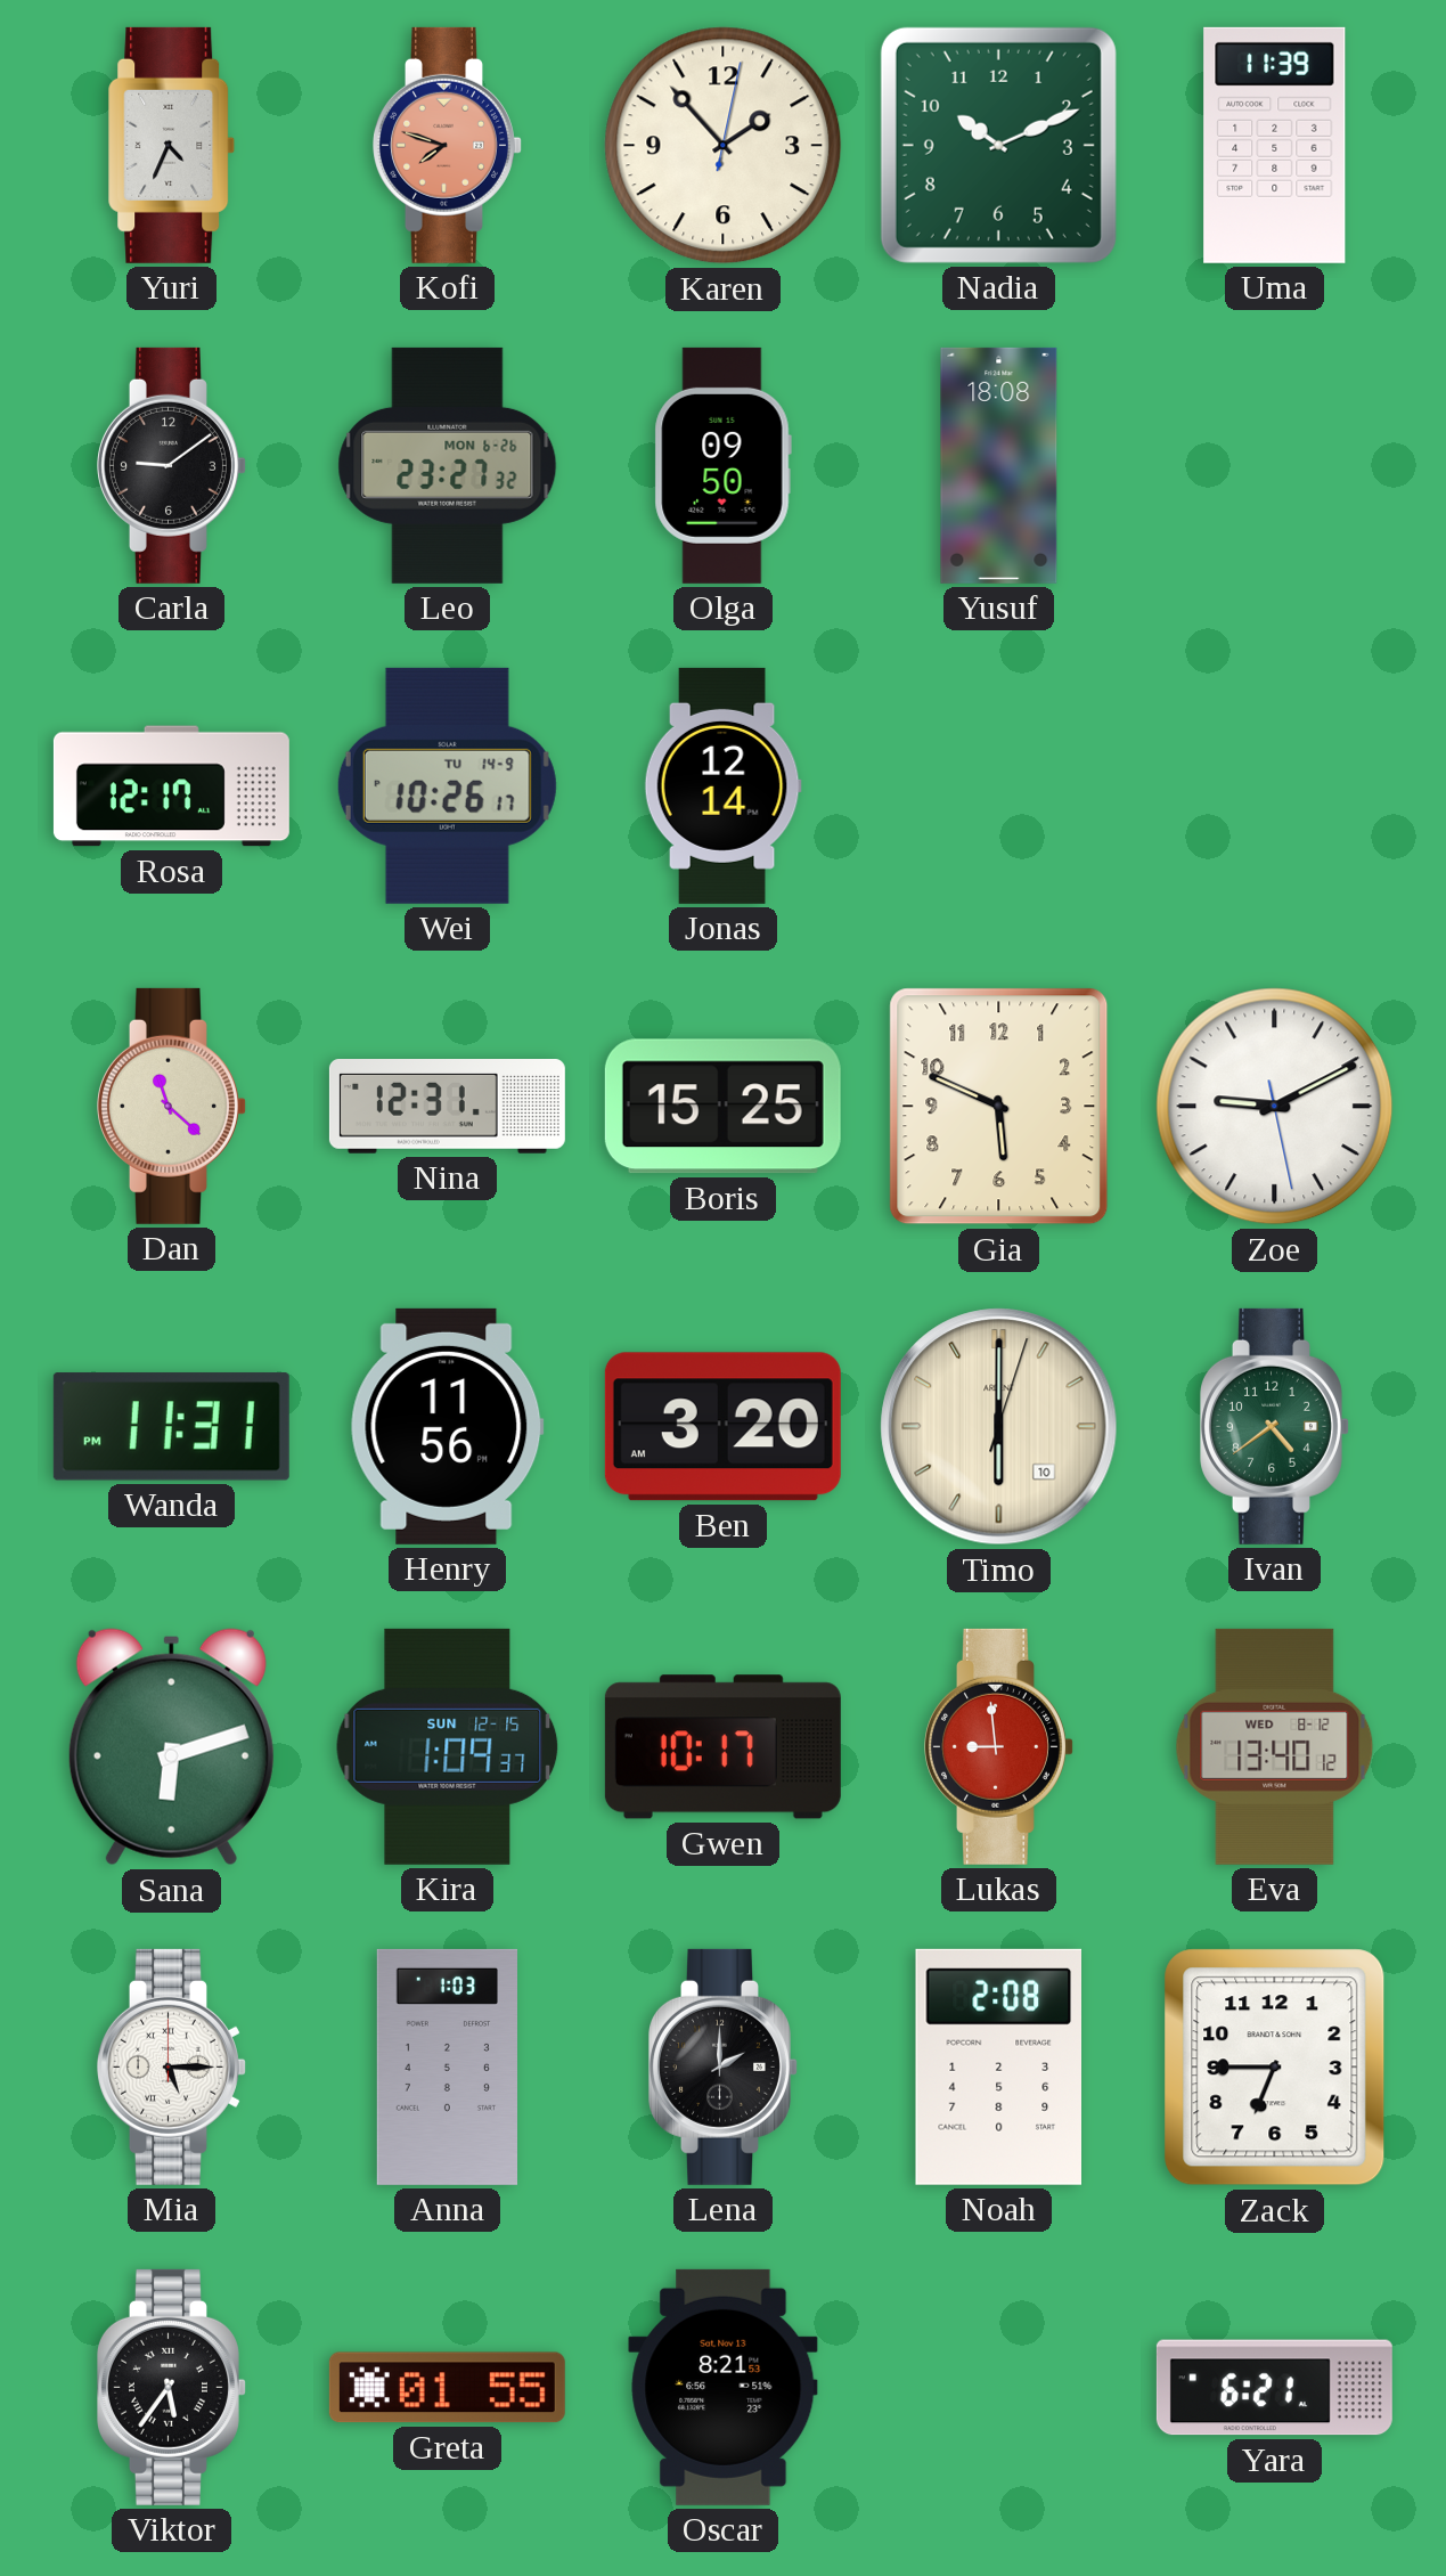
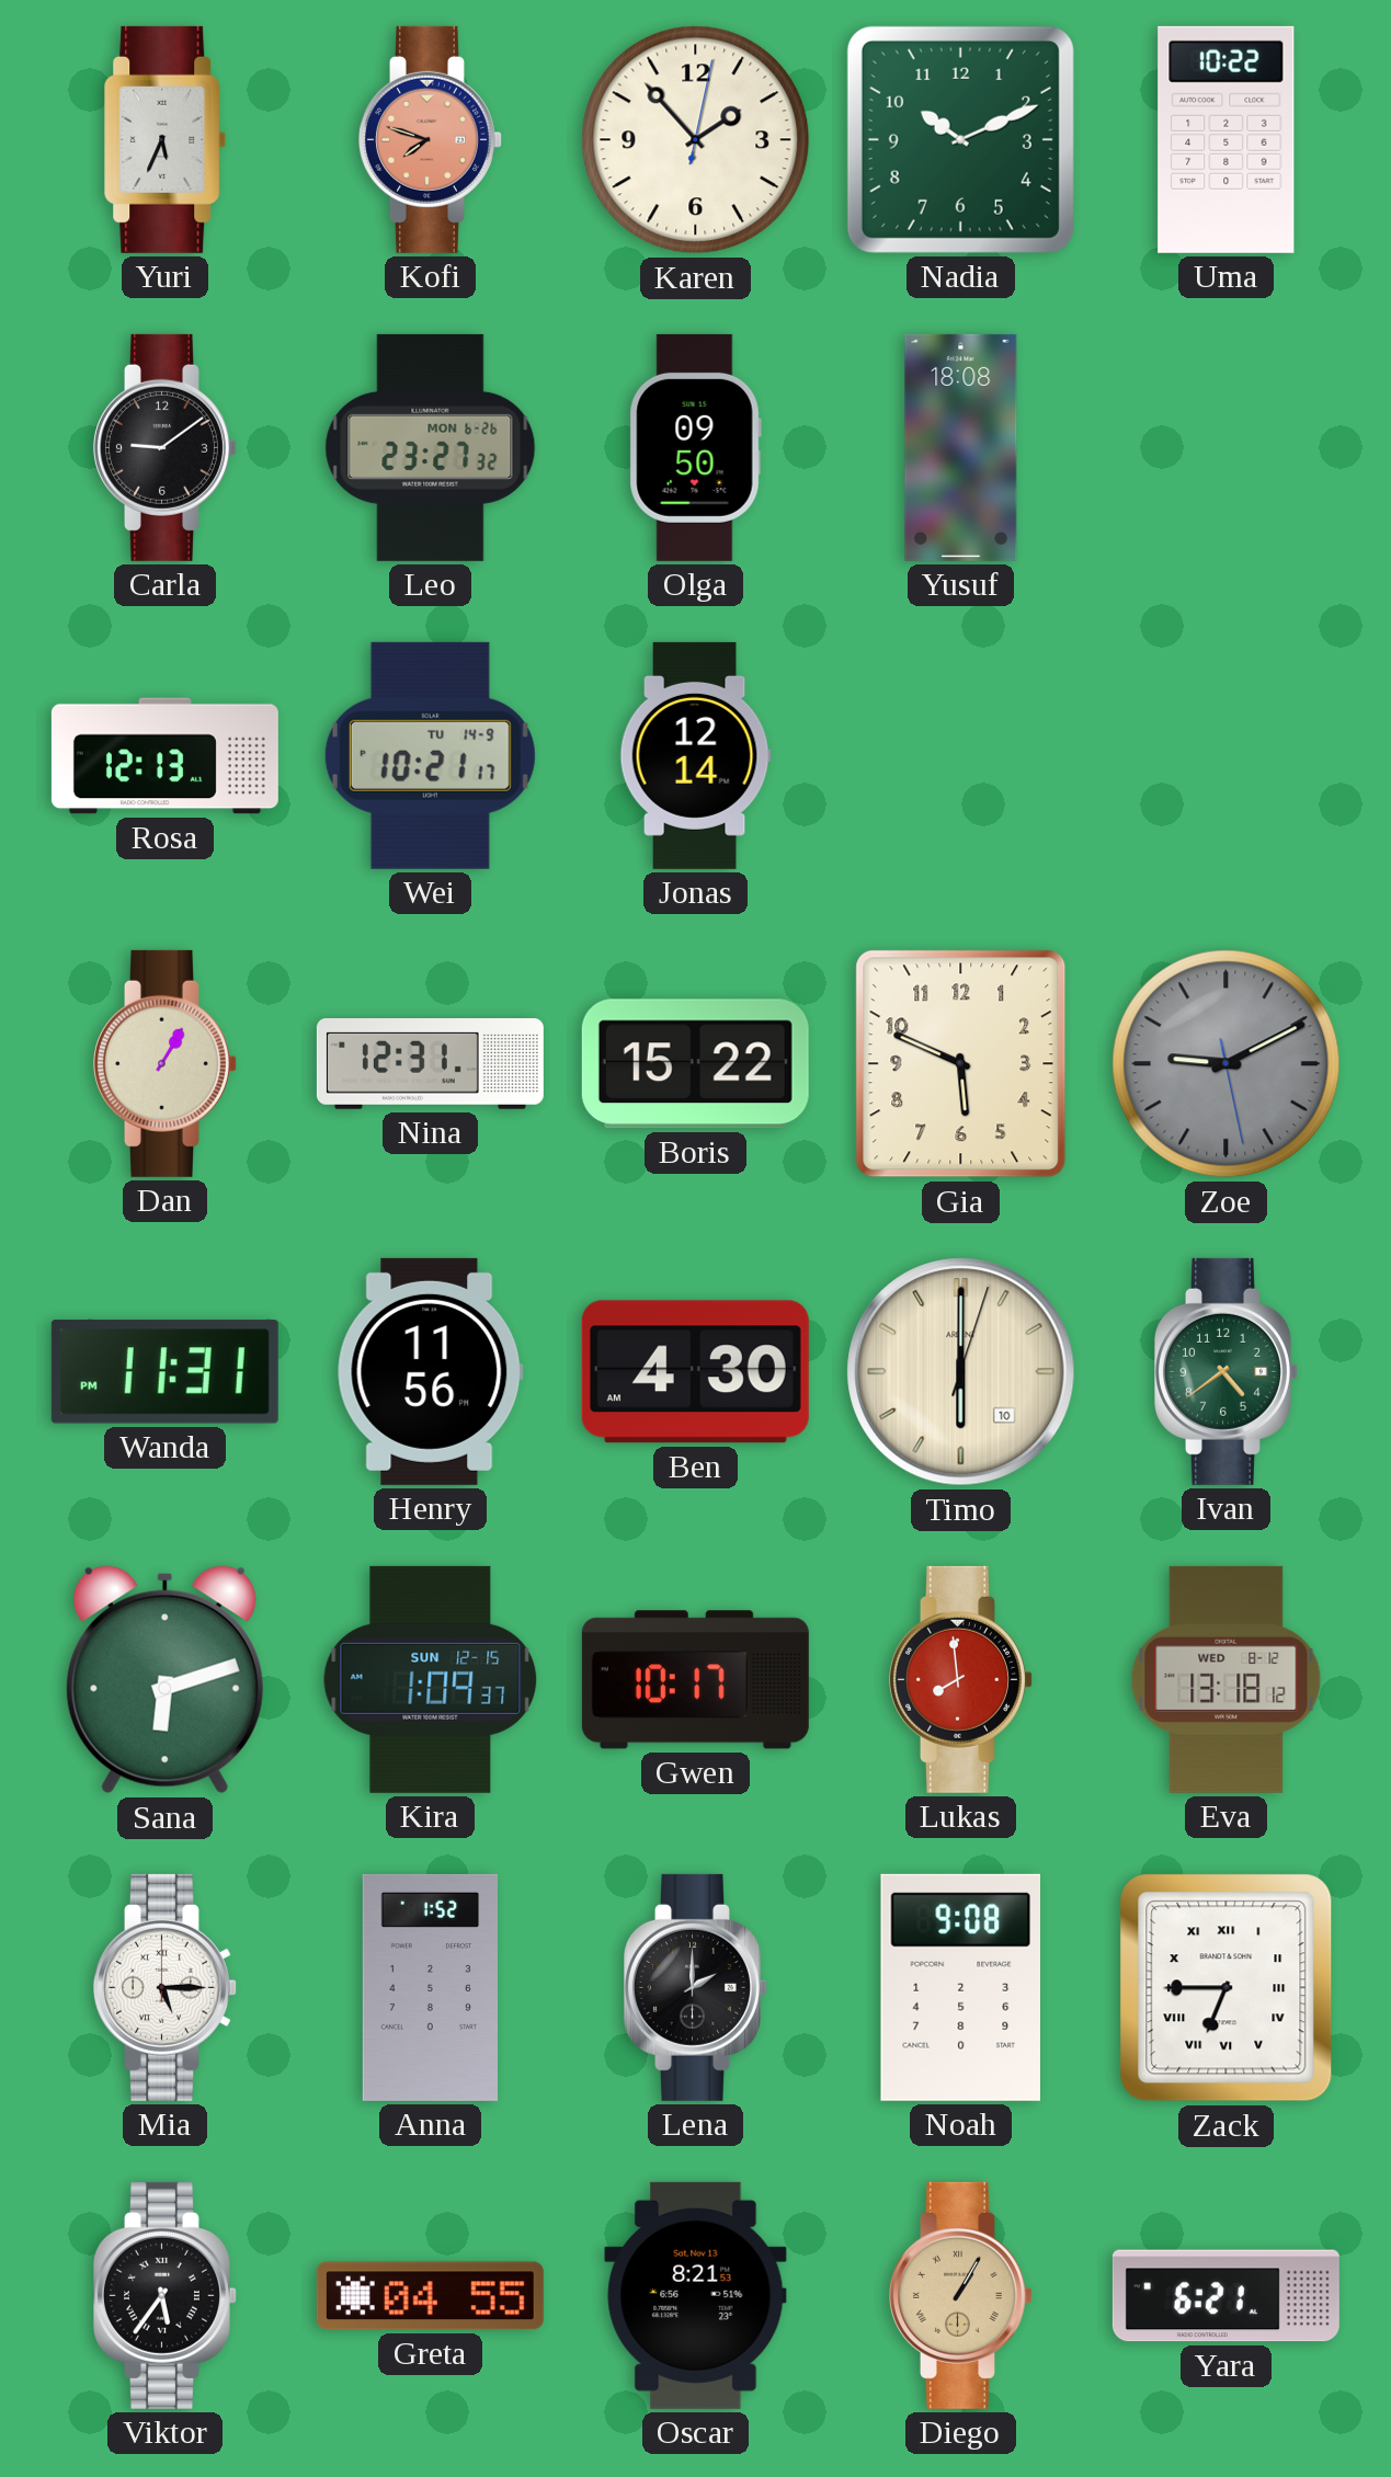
Yuri: 4:34 -> 5:34
Uma: 11:39 -> 10:22
Rosa: 12:17 -> 12:13
Wei: 10:26 -> 10:21
Dan: 11:22 -> 1:05
Boris: 15:25 -> 15:22
Zoe dial: white -> grey
Ben: 3:20 -> 4:30
Lukas: 8:59 -> 7:59
Eva: 13:40 -> 13:18
Anna: 1:03 -> 1:52
Noah: 2:08 -> 9:08
Zack numerals: Arabic -> Roman
Greta: 01:55 -> 04:55
Diego: none -> 1:05
